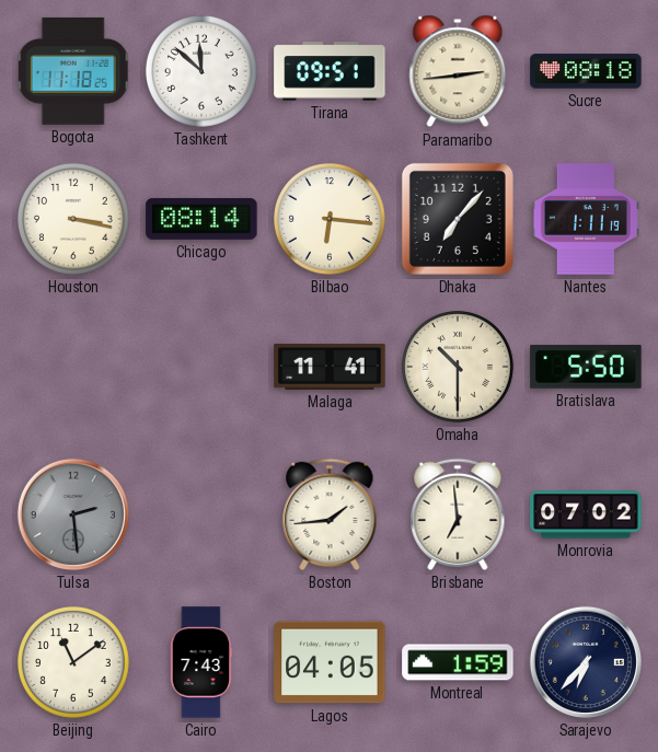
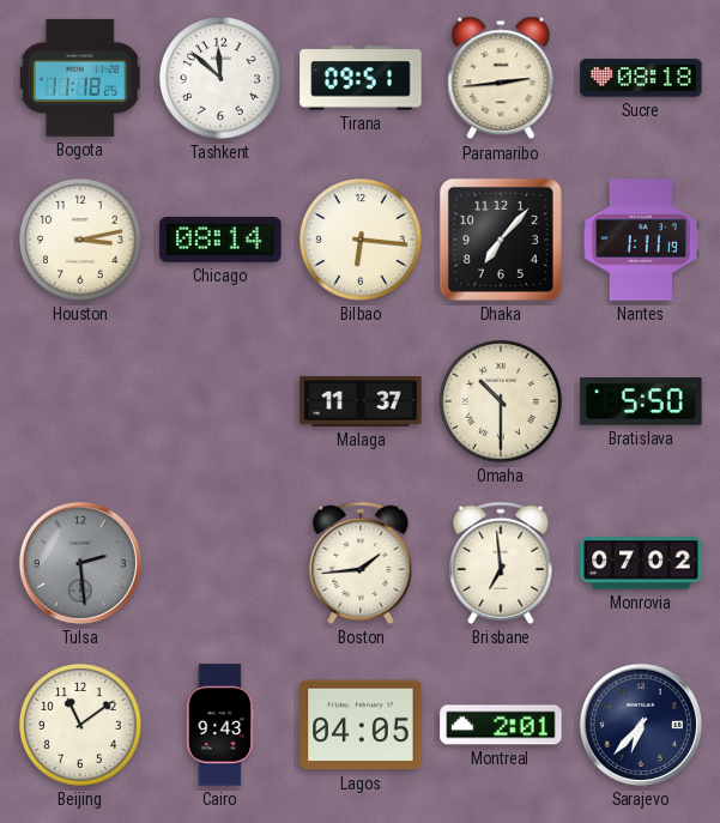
Houston: 3:17 -> 3:13
Malaga: 11:41 -> 11:37
Cairo: 7:43 -> 9:43
Montreal: 1:59 -> 2:01
